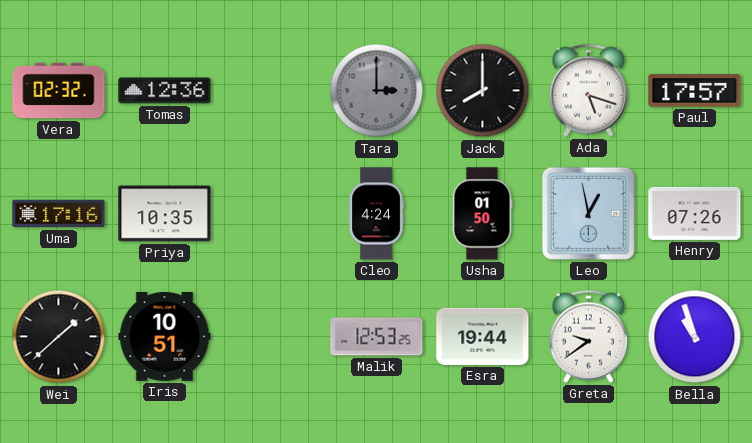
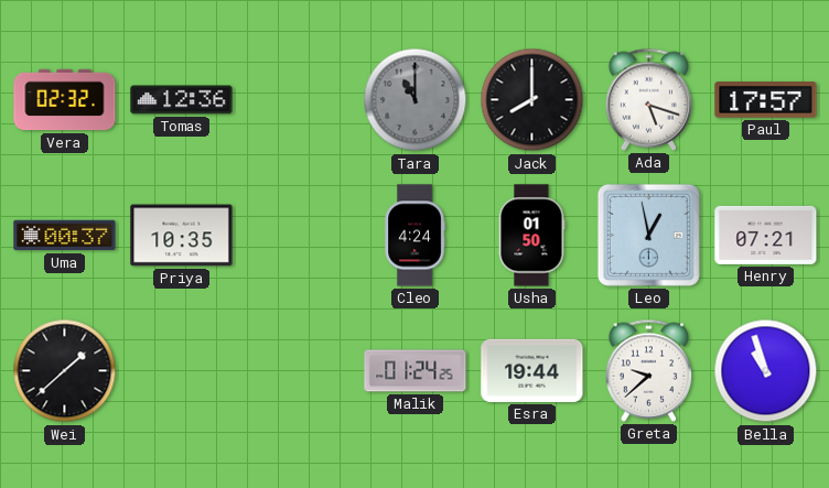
Tara: 3:00 -> 11:00
Uma: 17:16 -> 00:37
Henry: 07:26 -> 07:21
Iris: 10:51 -> none
Malik: 12:53 -> 01:24
Greta: 9:39 -> 9:38
